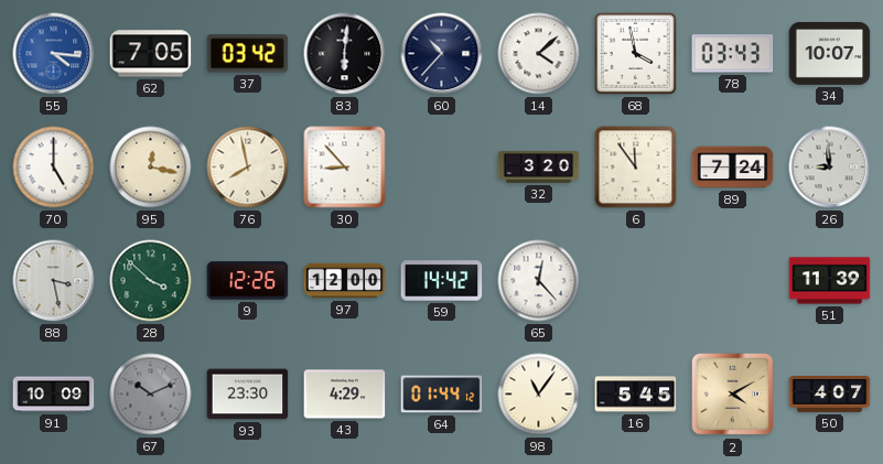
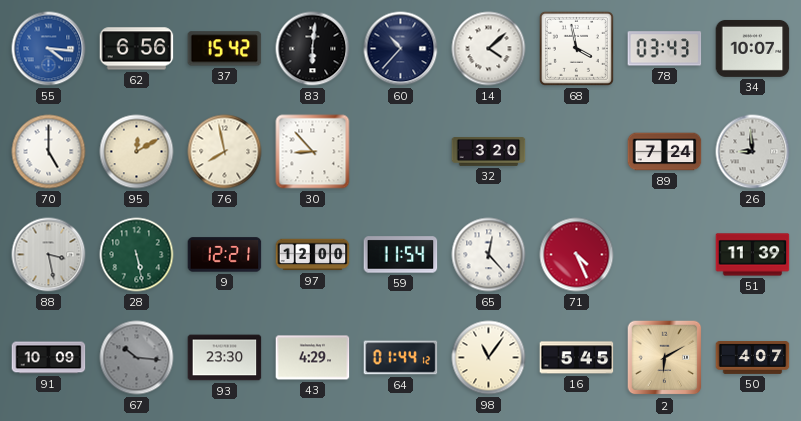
62: 7:05 -> 6:56
37: 03:42 -> 15:42
95: 12:17 -> 12:10
6: 11:54 -> none
28: 3:52 -> 5:28
9: 12:26 -> 12:21
59: 14:42 -> 11:54
71: none -> 4:26
67: 10:11 -> 10:16
2: 4:10 -> 6:10
